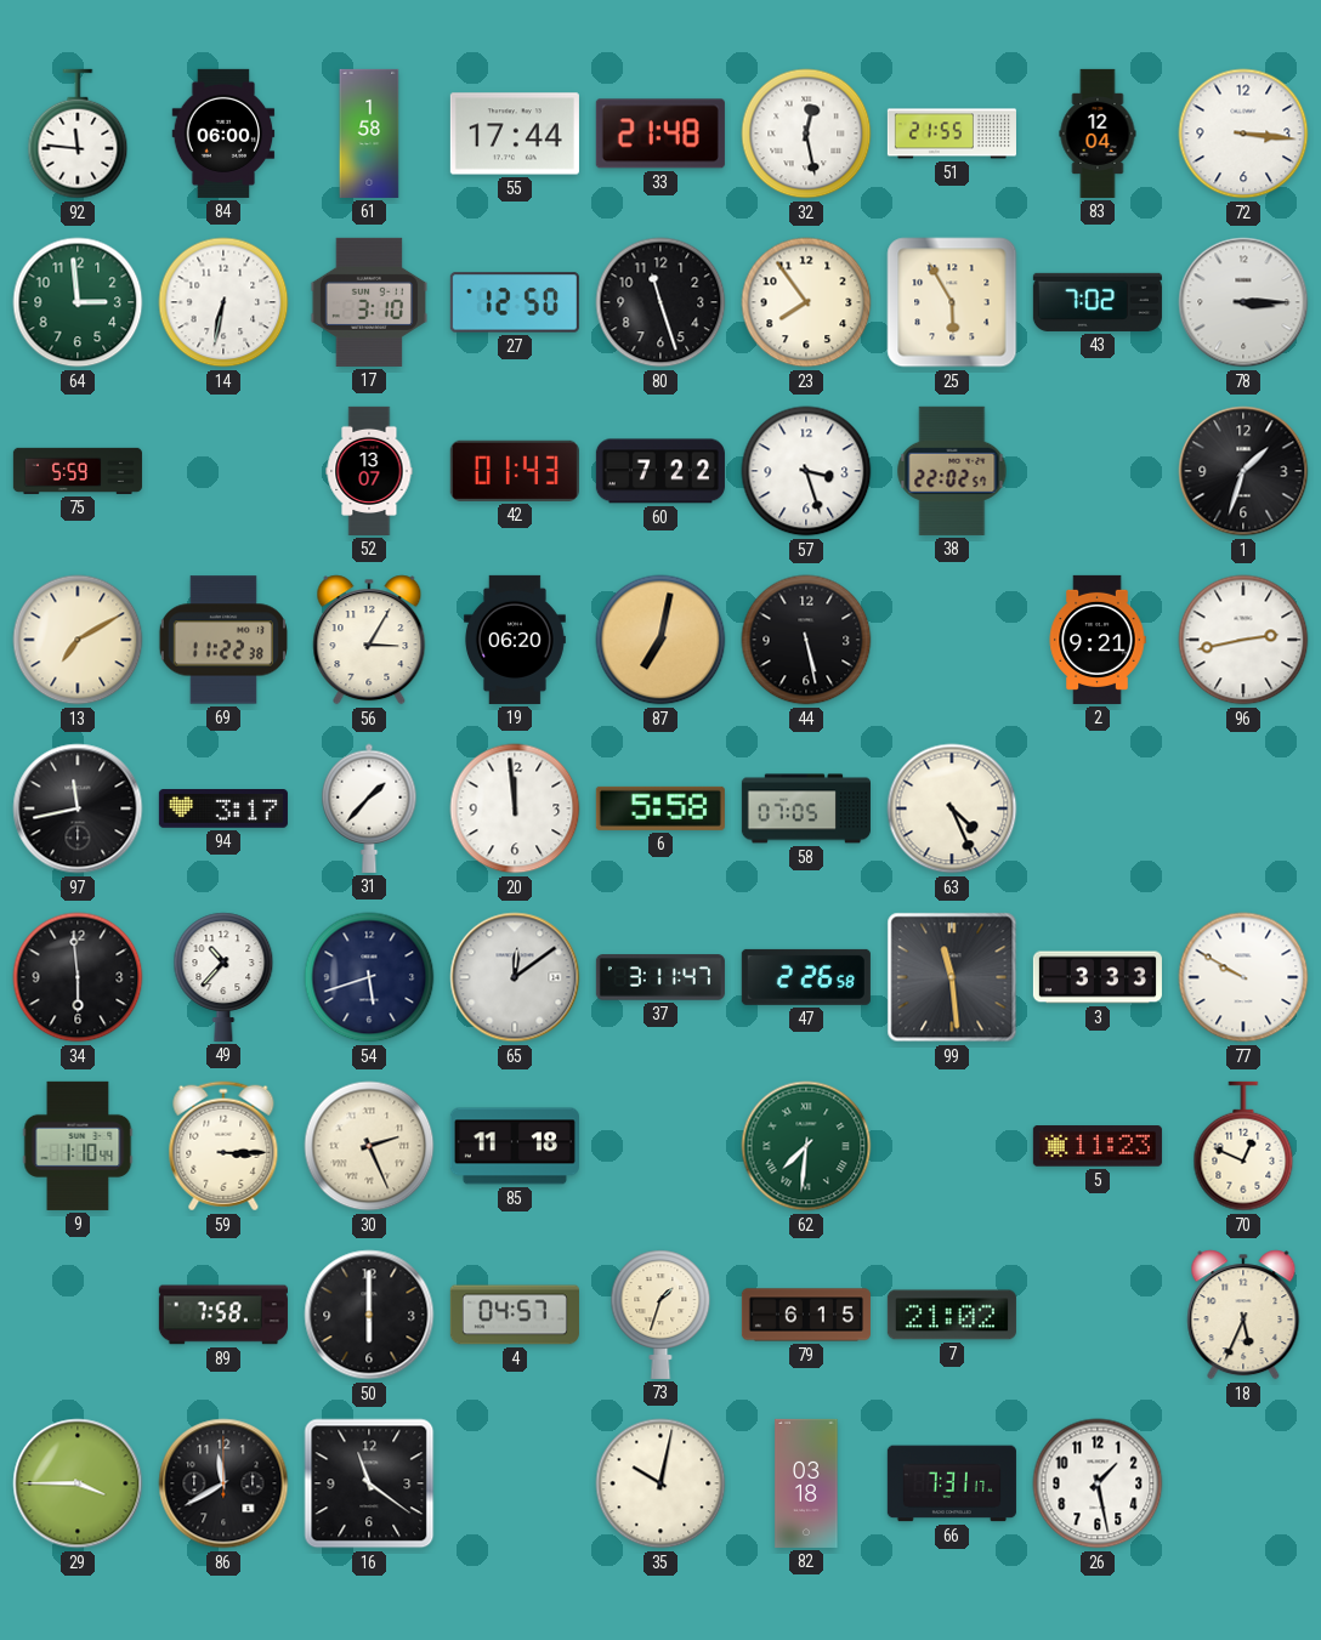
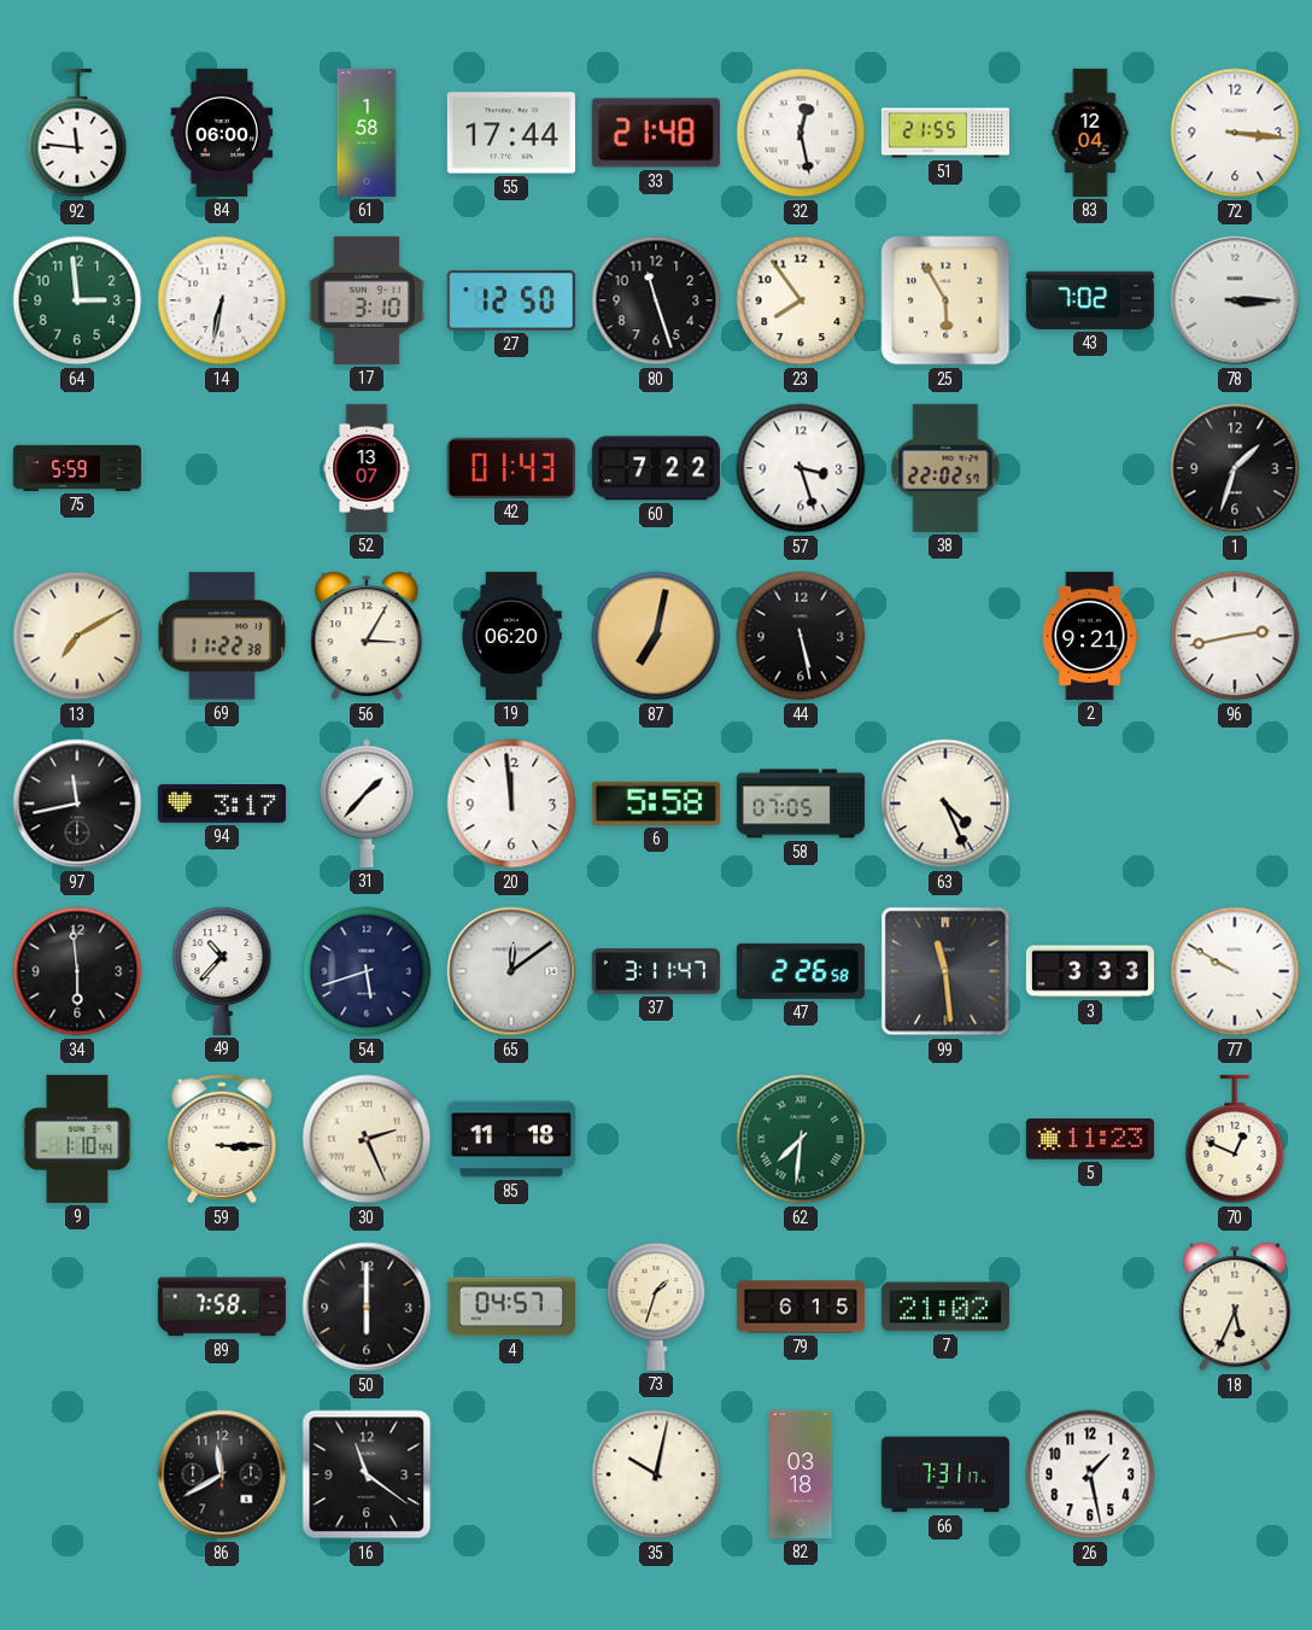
29: 3:45 -> none
